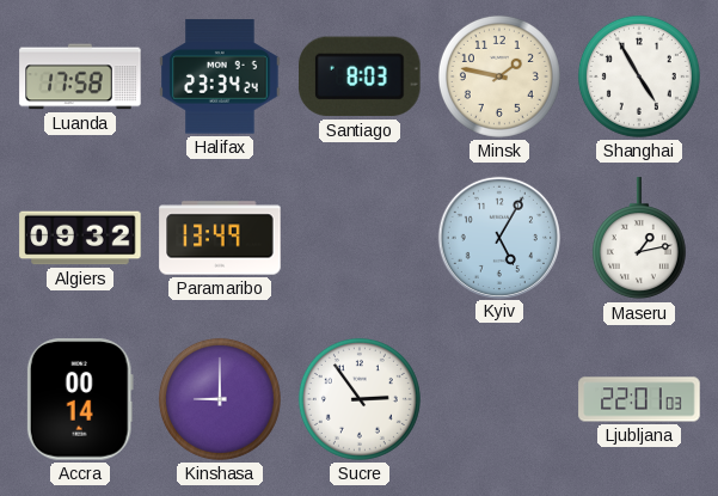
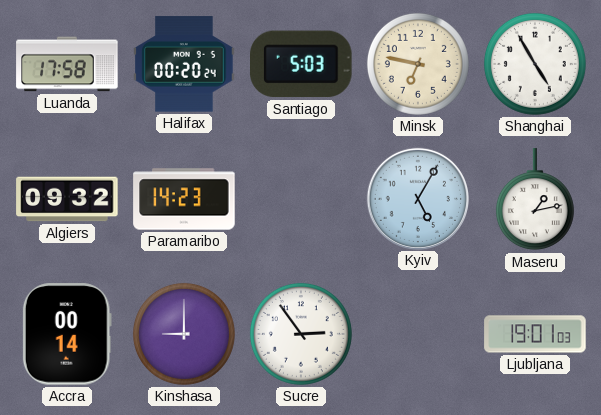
Halifax: 23:34 -> 00:20
Santiago: 8:03 -> 5:03
Minsk: 1:47 -> 6:47
Paramaribo: 13:49 -> 14:23
Ljubljana: 22:01 -> 19:01
